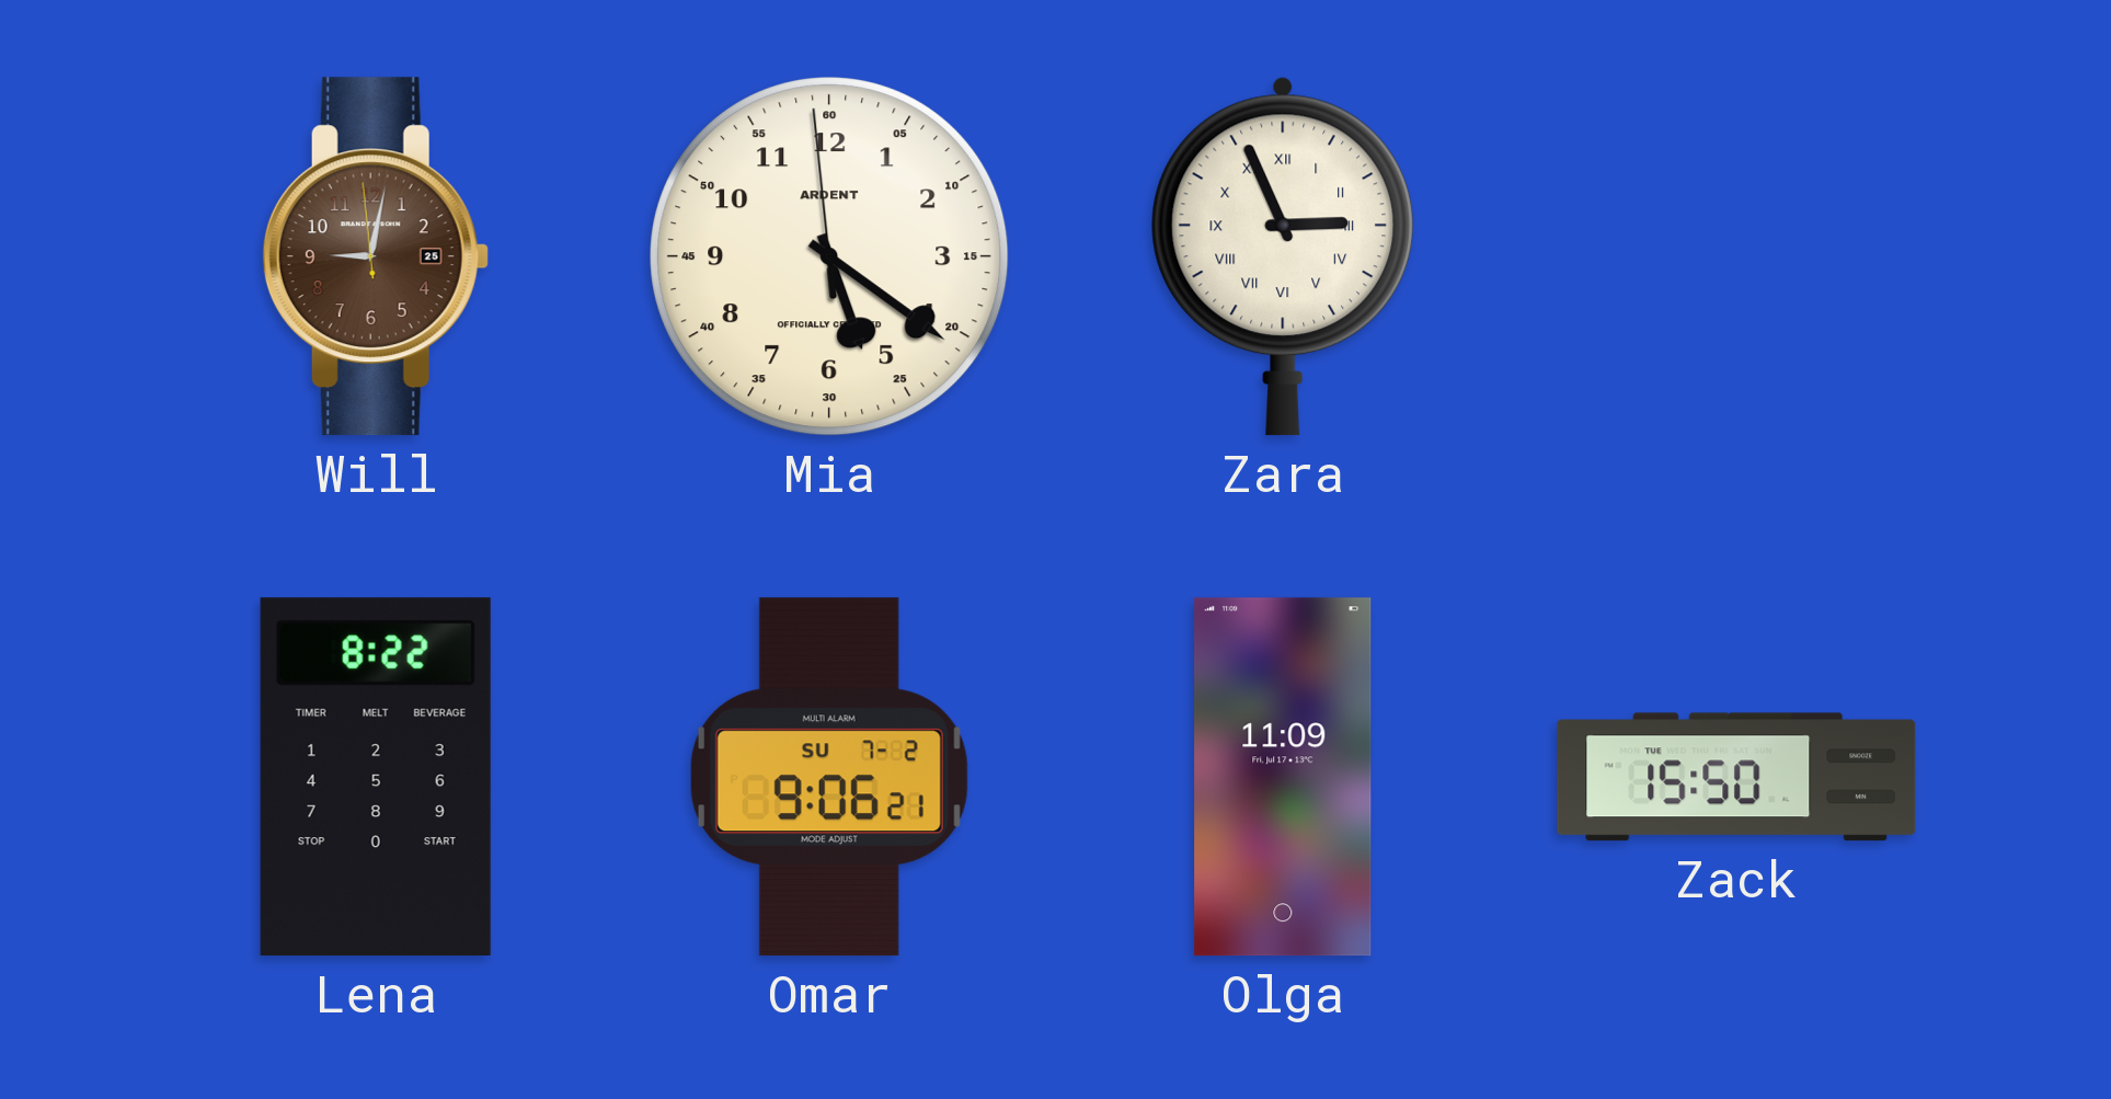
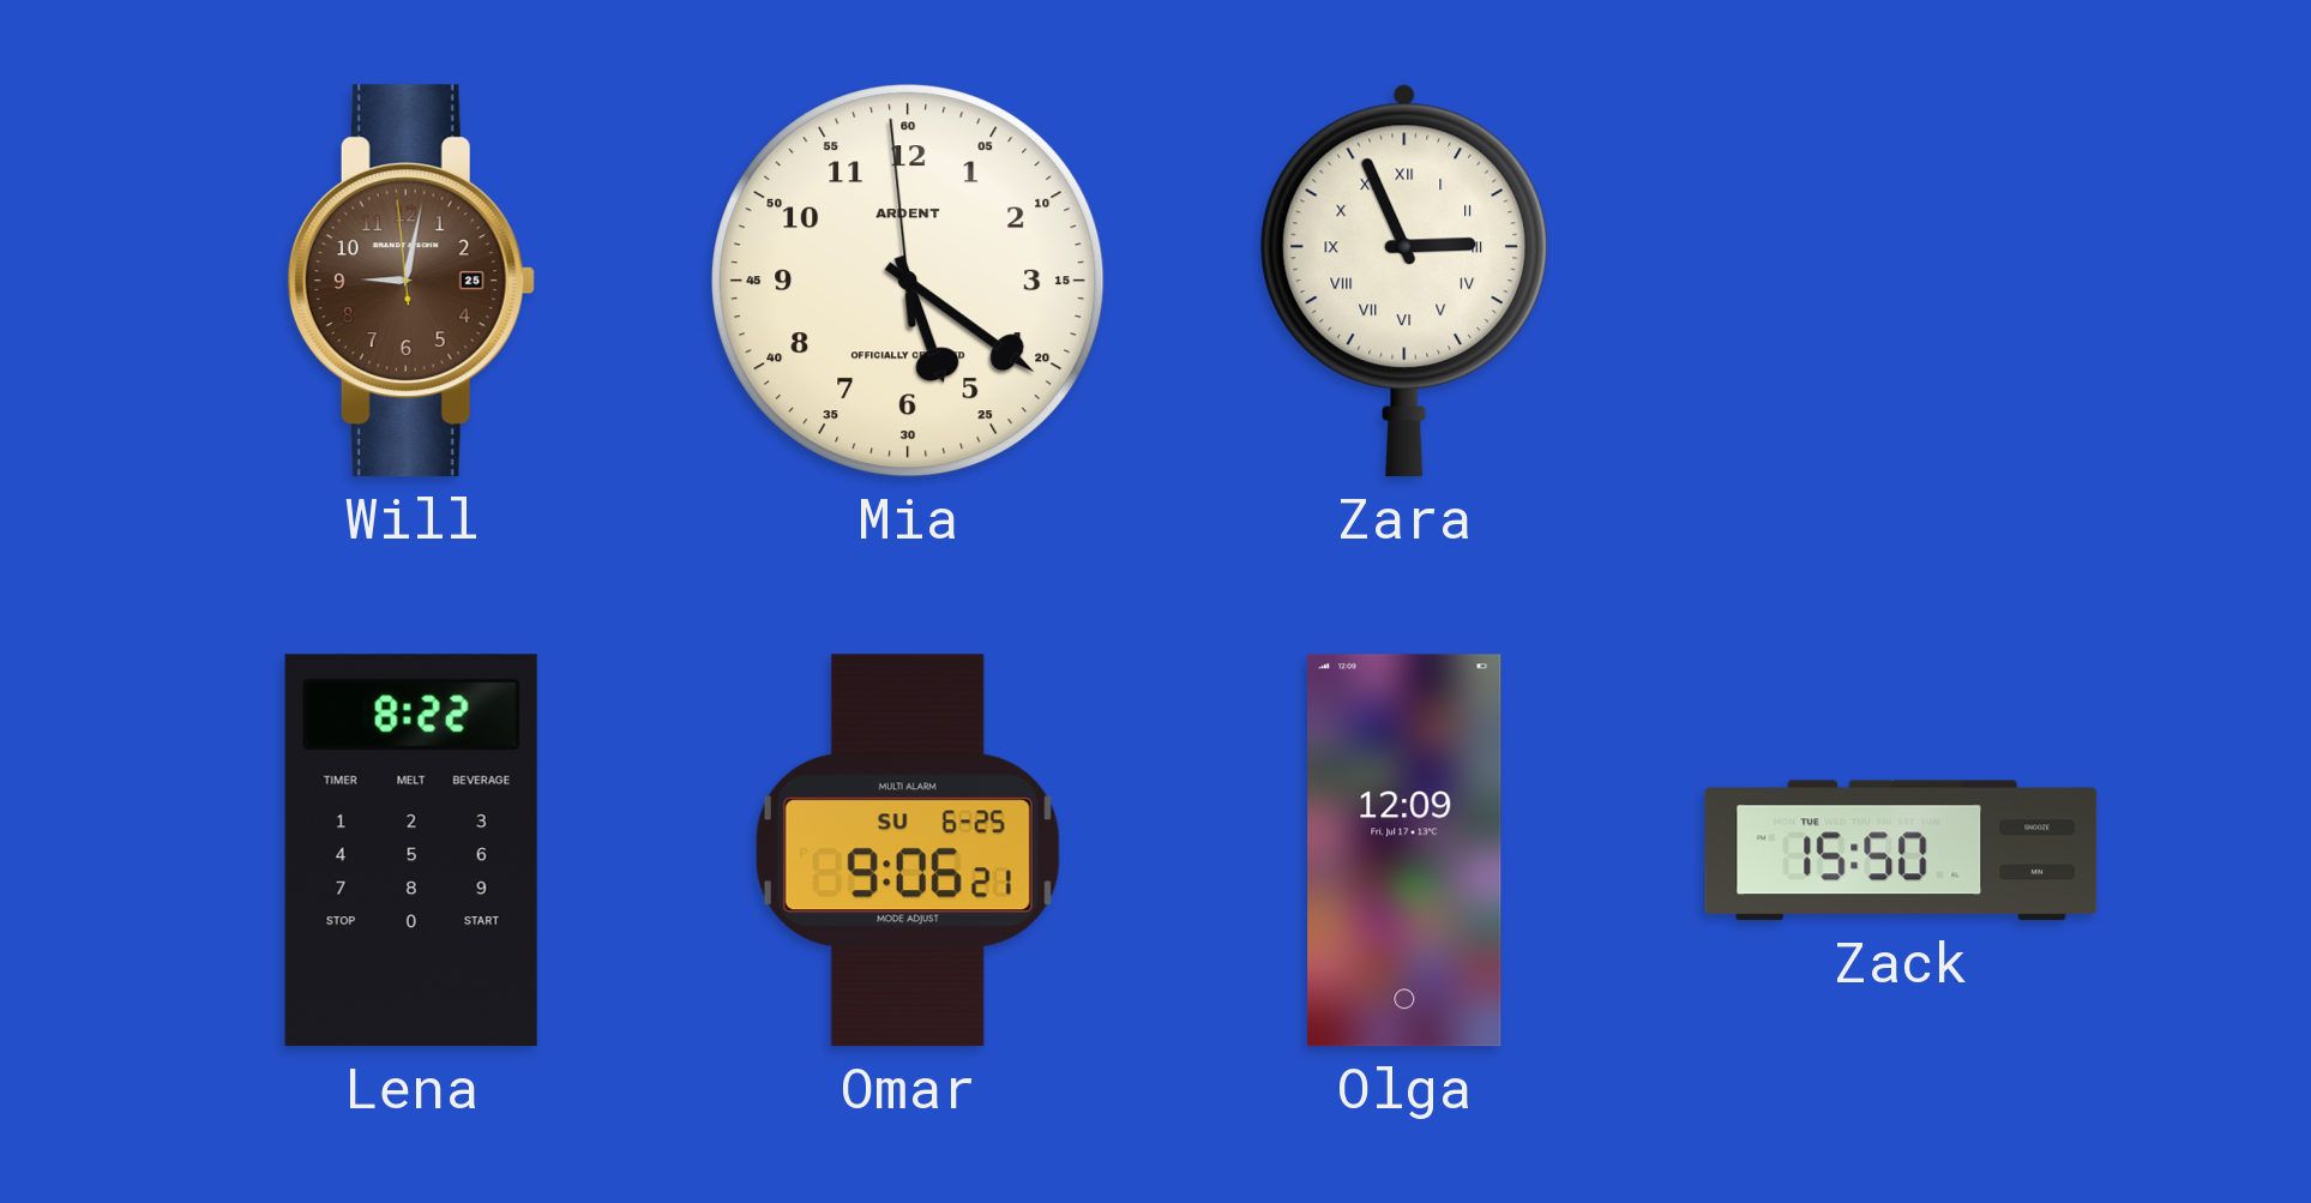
Omar date: SU 7-2 -> SU 6-25
Olga: 11:09 -> 12:09
